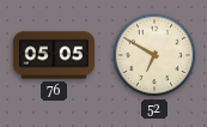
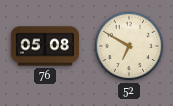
76: 05:05 -> 05:08
